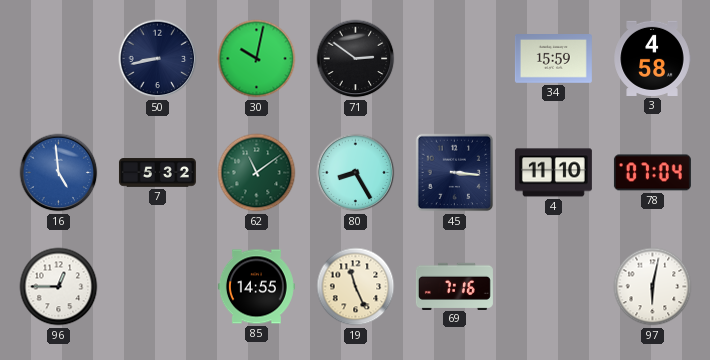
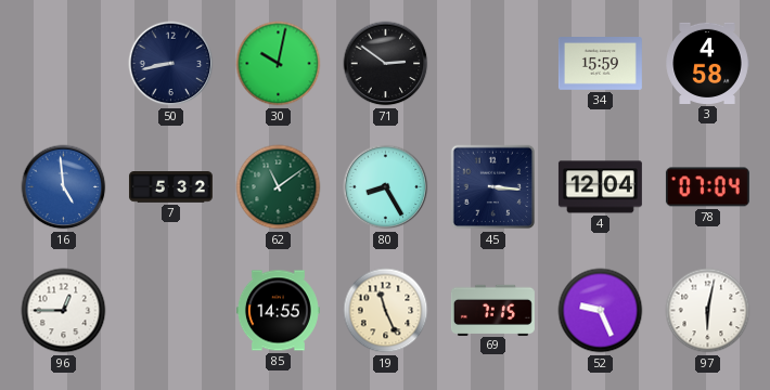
4: 11:10 -> 12:04
69: 7:16 -> 7:15
52: none -> 9:26
